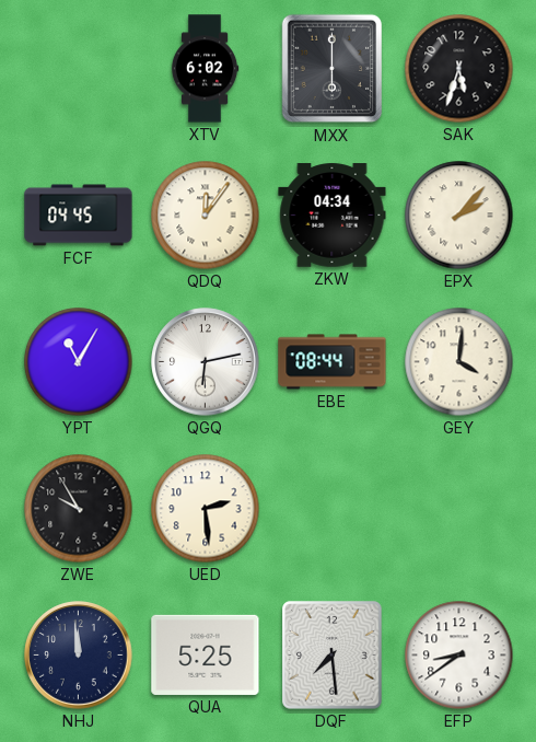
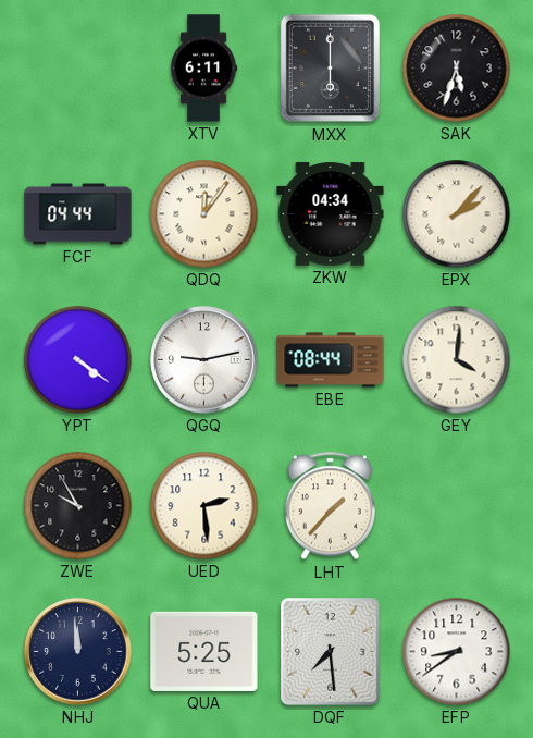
XTV: 6:02 -> 6:11
FCF: 04:45 -> 04:44
YPT: 11:05 -> 4:21
QGQ: 6:13 -> 9:13
LHT: none -> 1:37
